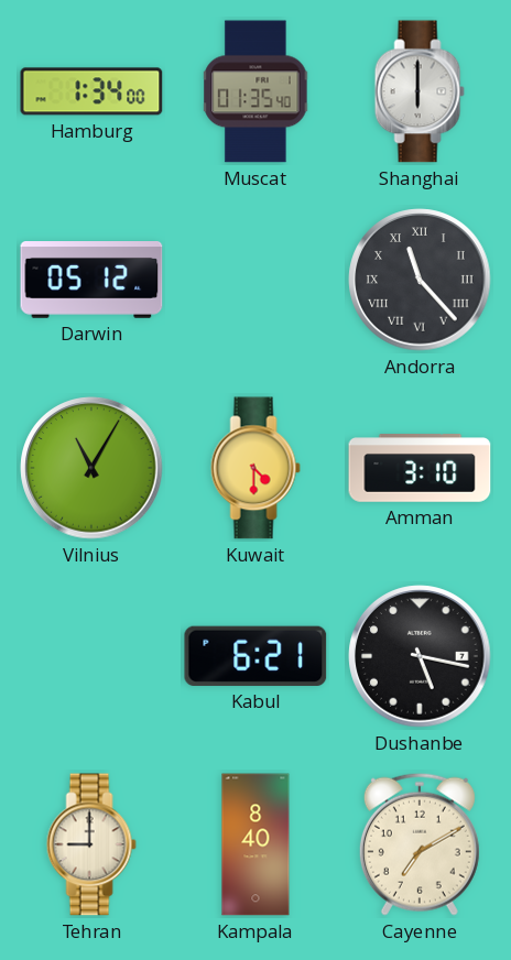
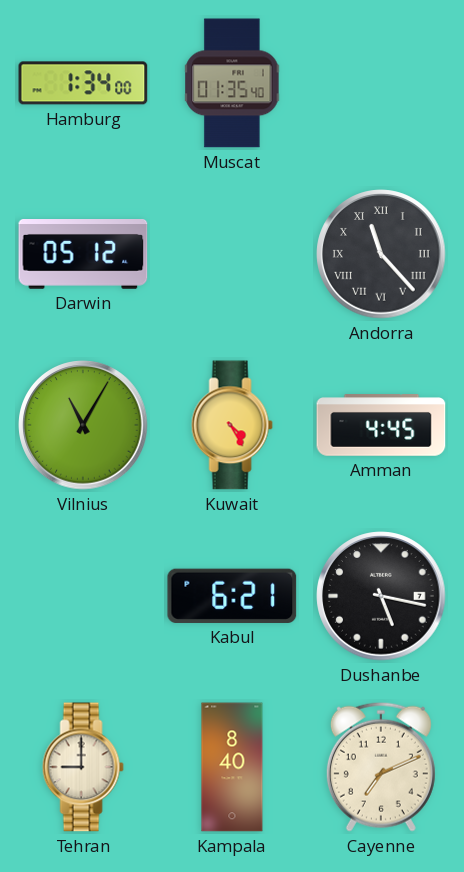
Shanghai: 6:00 -> none
Kuwait: 4:30 -> 4:25
Amman: 3:10 -> 4:45
Cayenne: 7:10 -> 7:11
